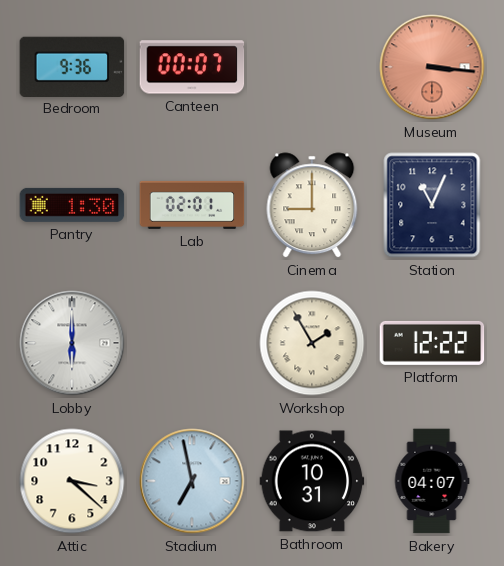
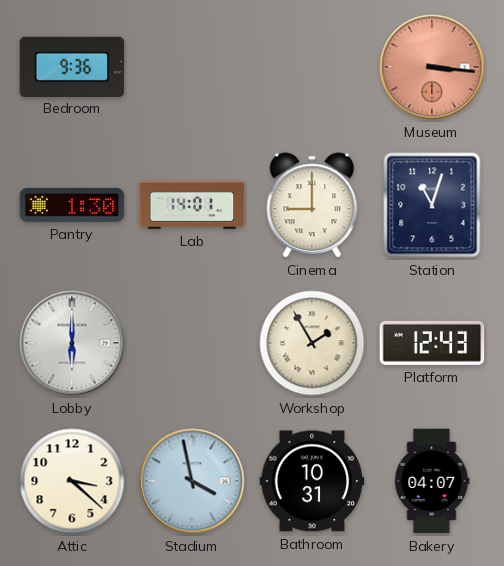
Canteen: 00:07 -> none
Lab: 02:01 -> 14:01
Station: 11:04 -> 11:03
Platform: 12:22 -> 12:43
Stadium: 6:58 -> 3:58
